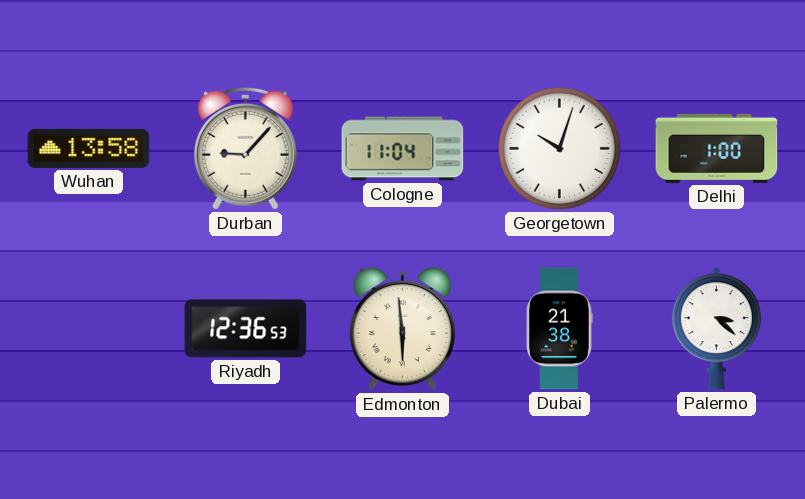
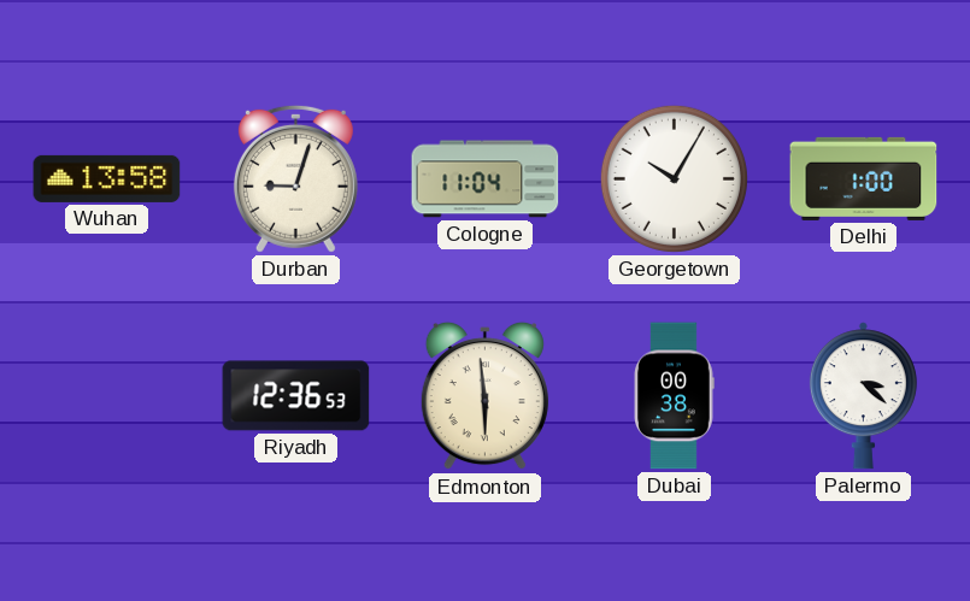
Durban: 9:07 -> 9:03
Georgetown: 10:03 -> 10:05
Dubai: 21:38 -> 00:38
